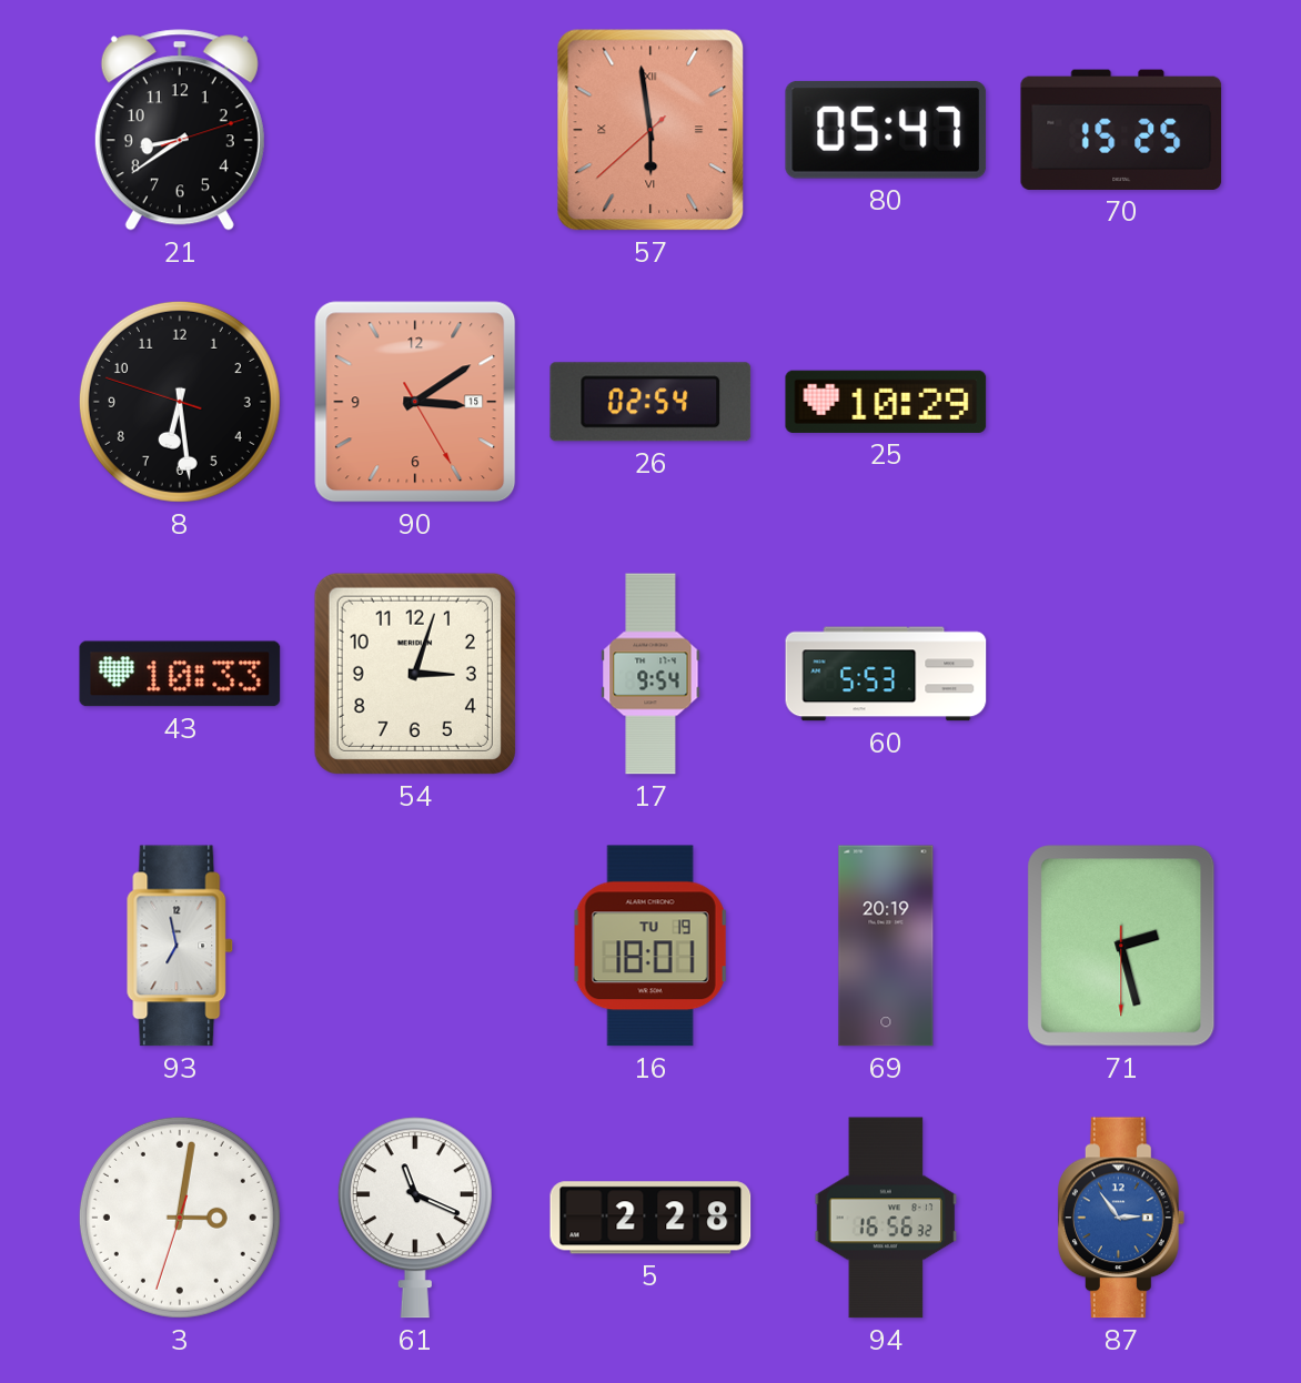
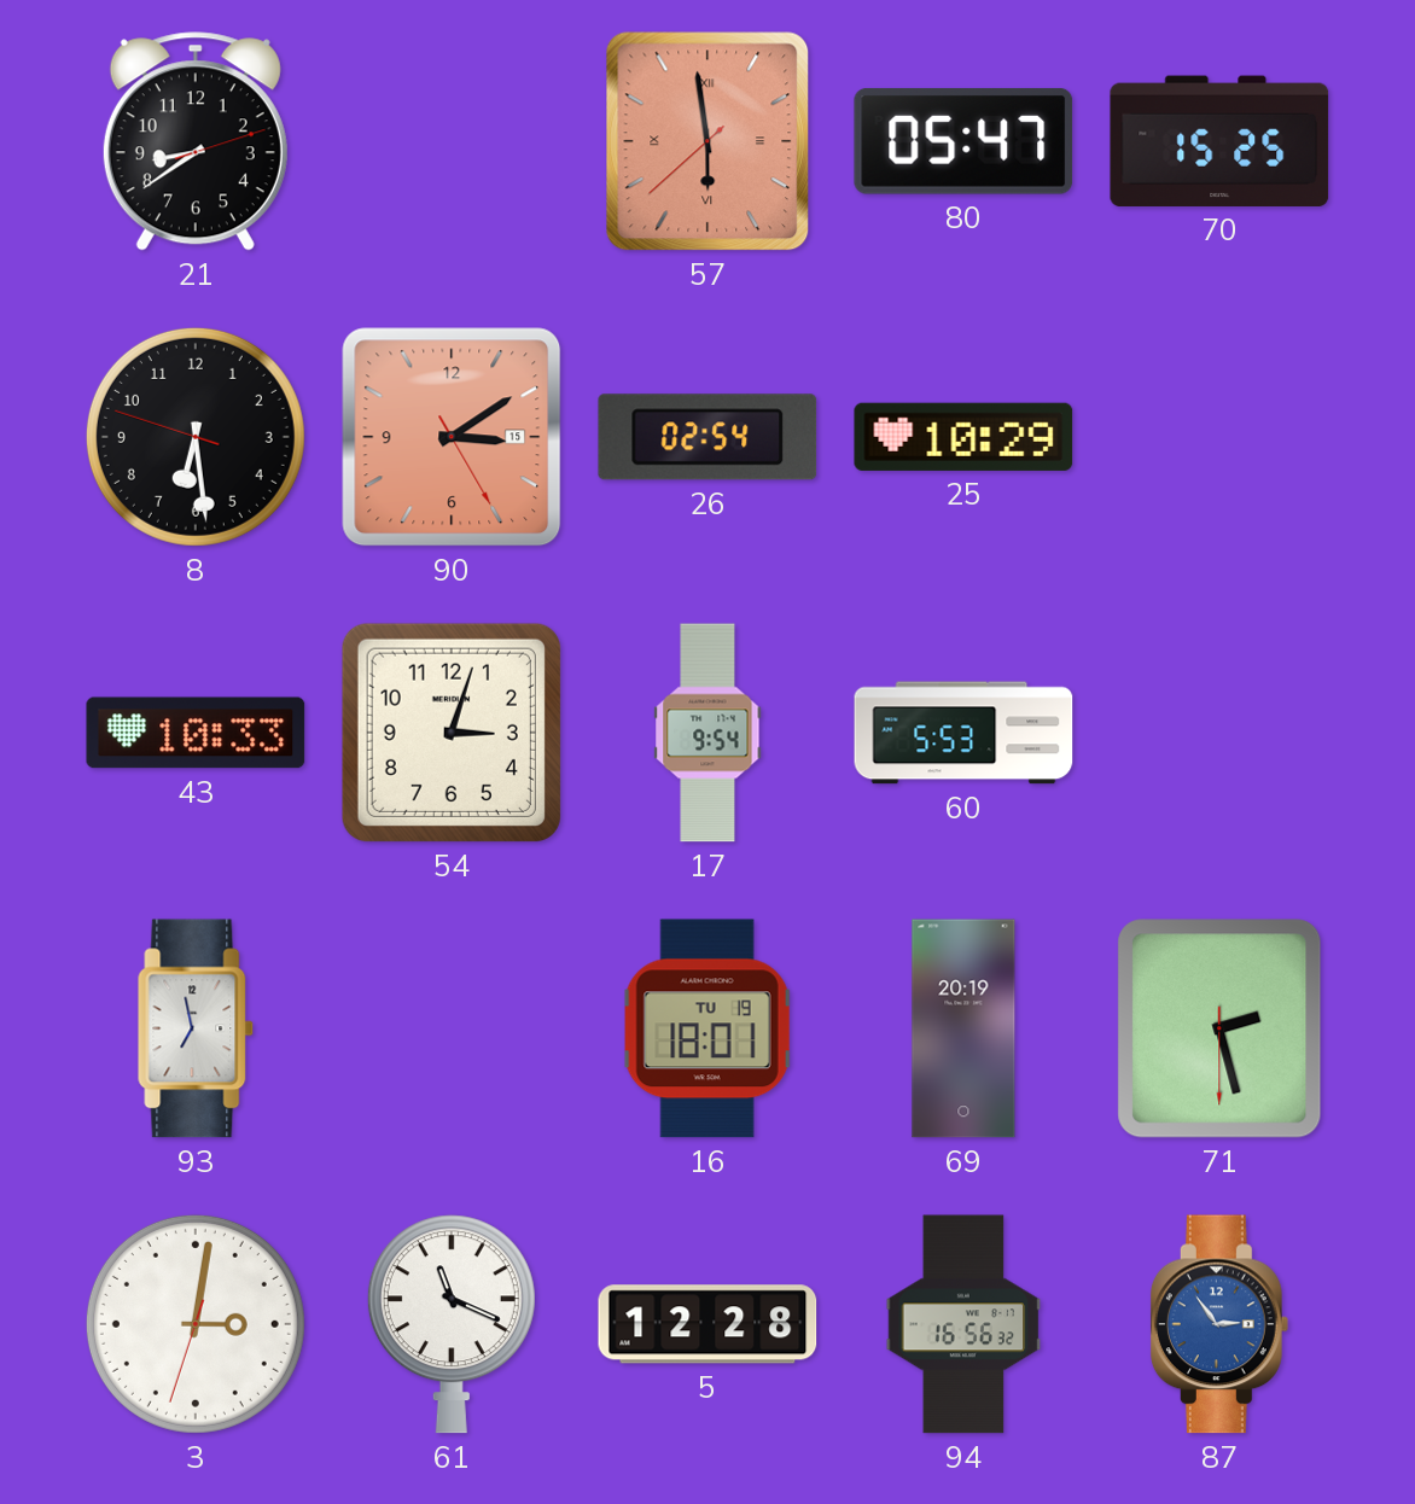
5: 2:28 -> 12:28
